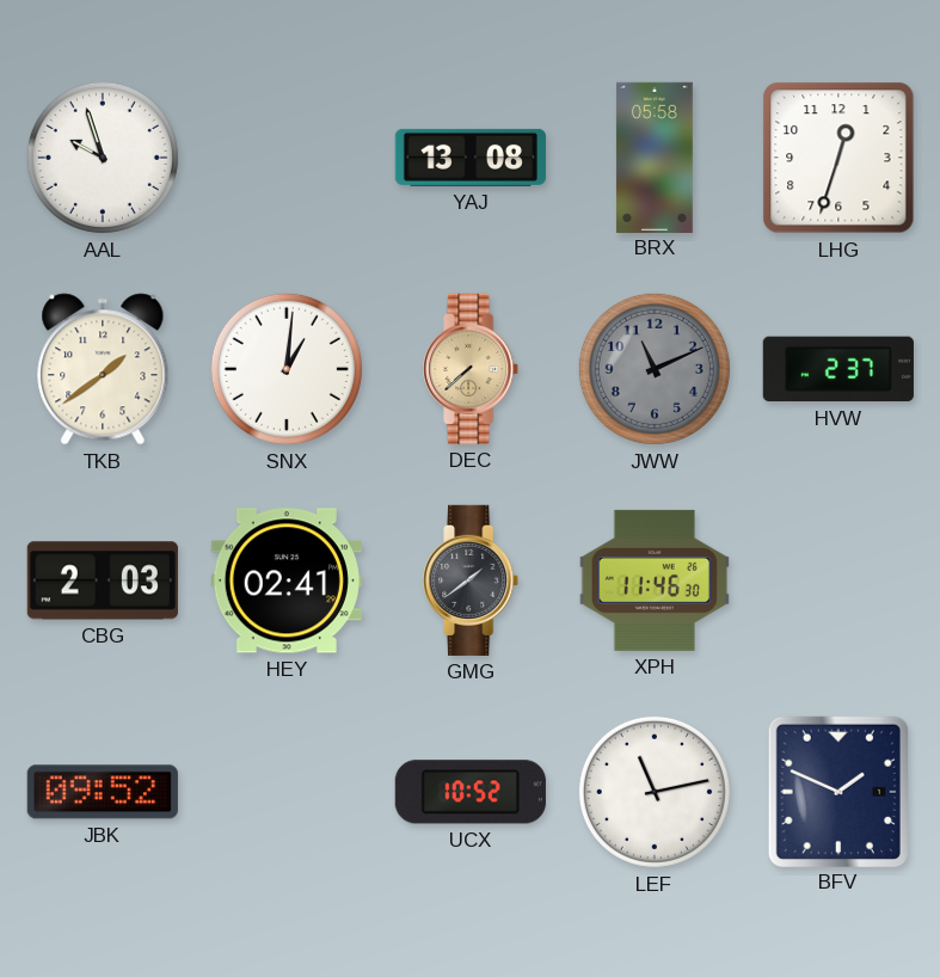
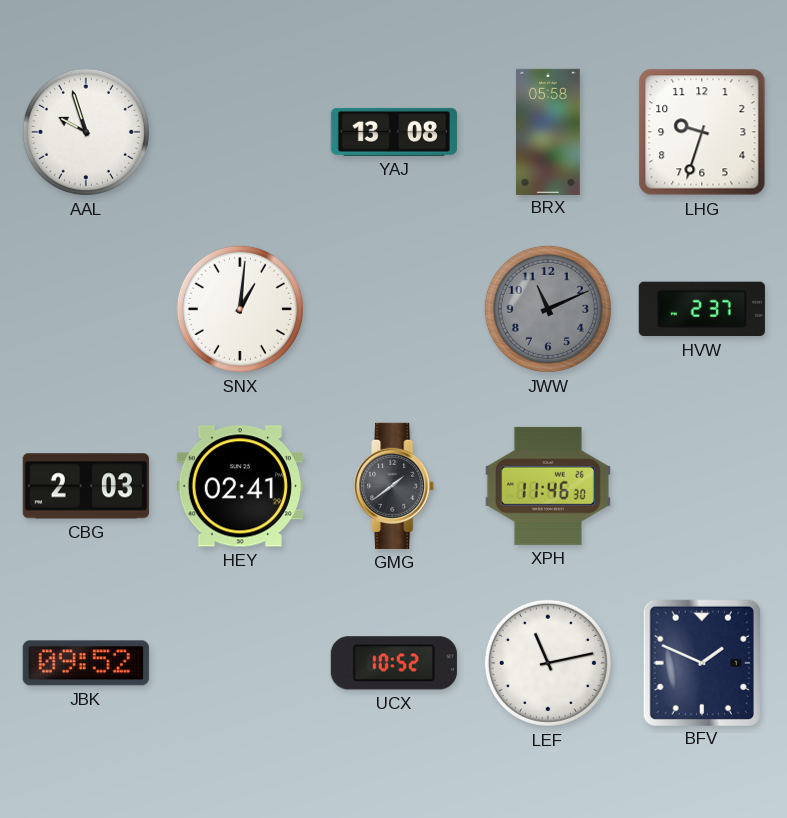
LHG: 12:33 -> 9:33
TKB: 1:39 -> none
DEC: 7:38 -> none
